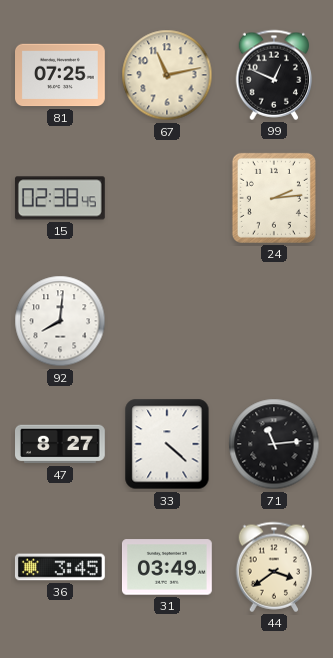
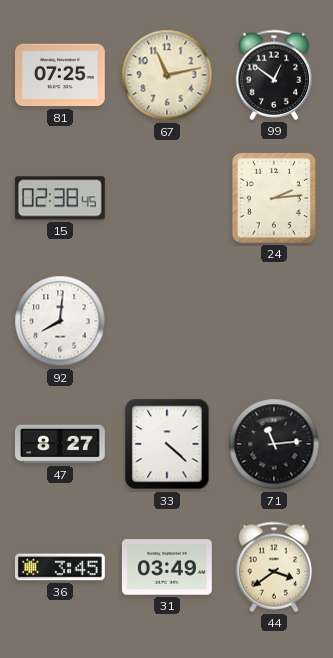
99: 12:49 -> 12:51
